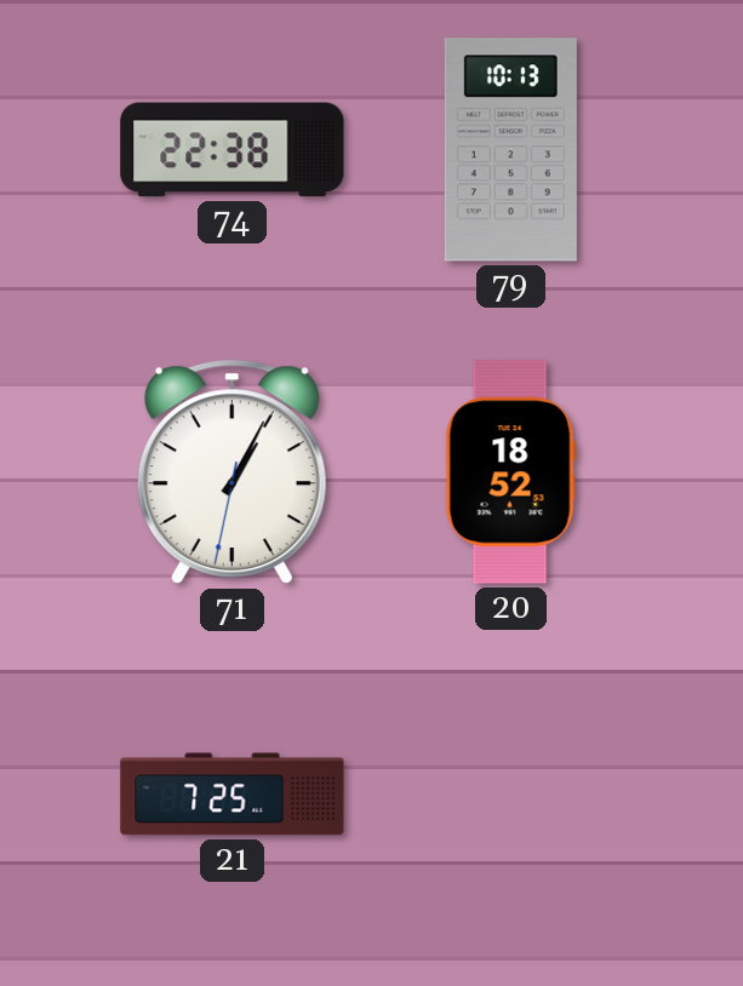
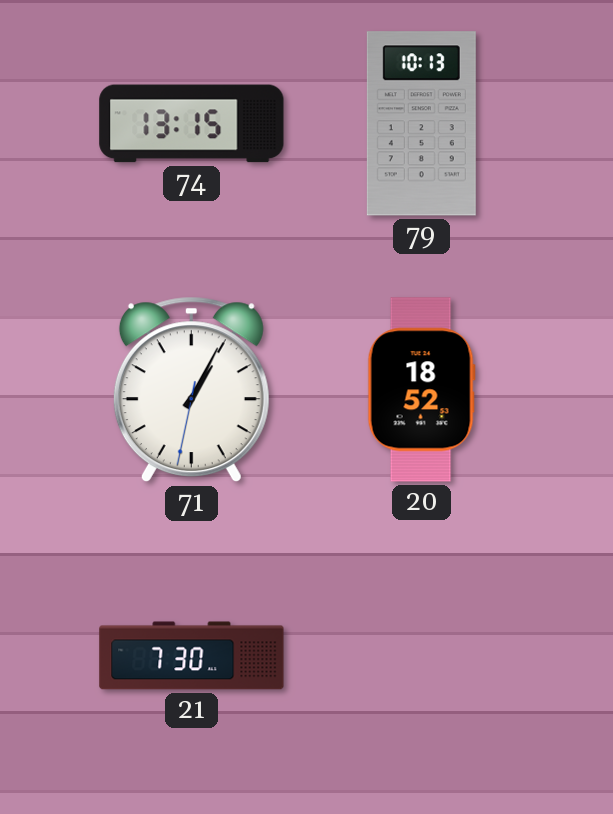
74: 22:38 -> 13:15
21: 7:25 -> 7:30
